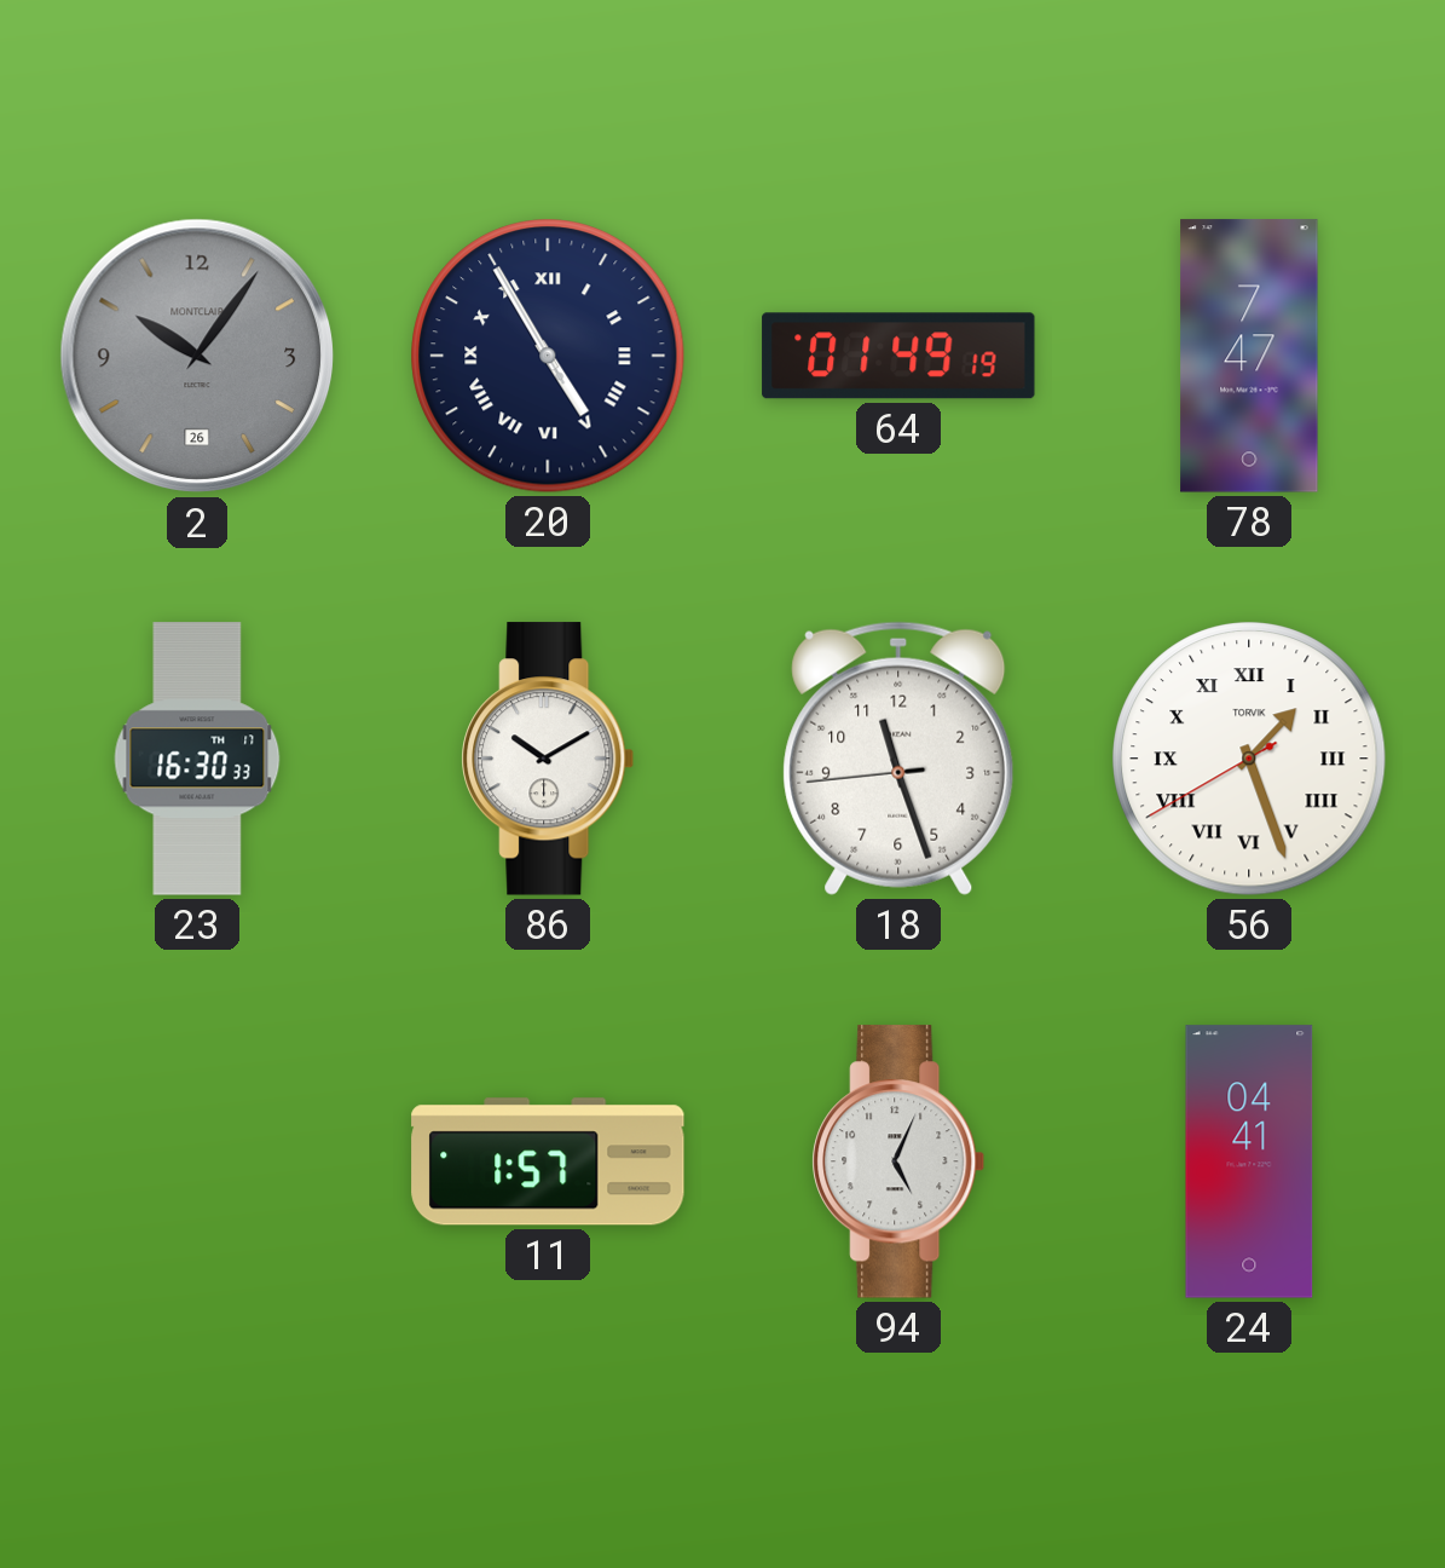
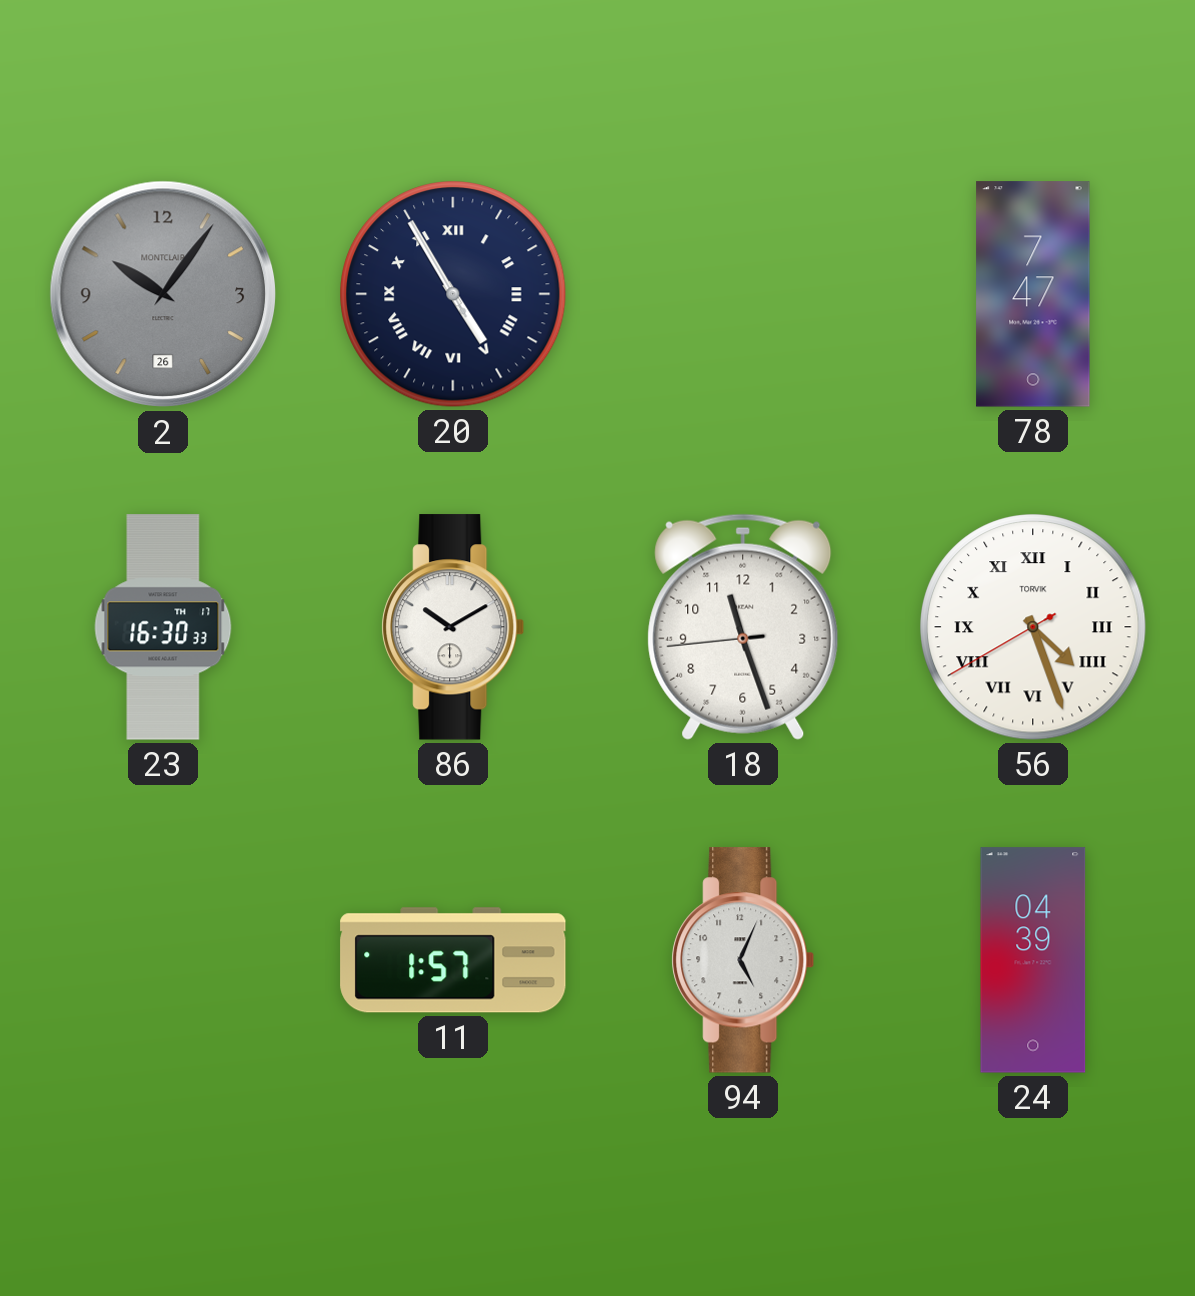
64: 01:49 -> none
56: 1:26 -> 4:26
24: 04:41 -> 04:39
